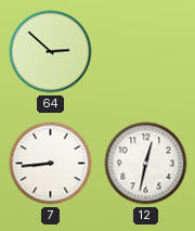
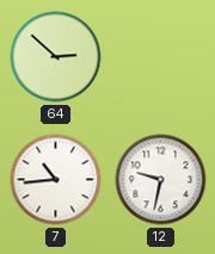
7: 8:44 -> 10:44
12: 12:32 -> 9:32
